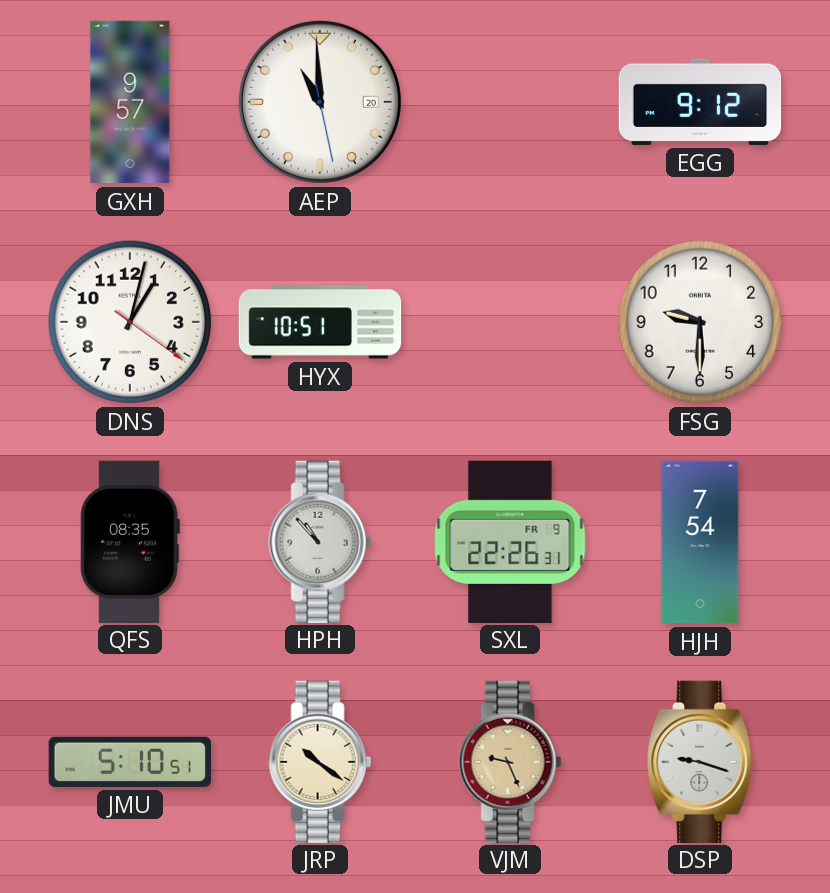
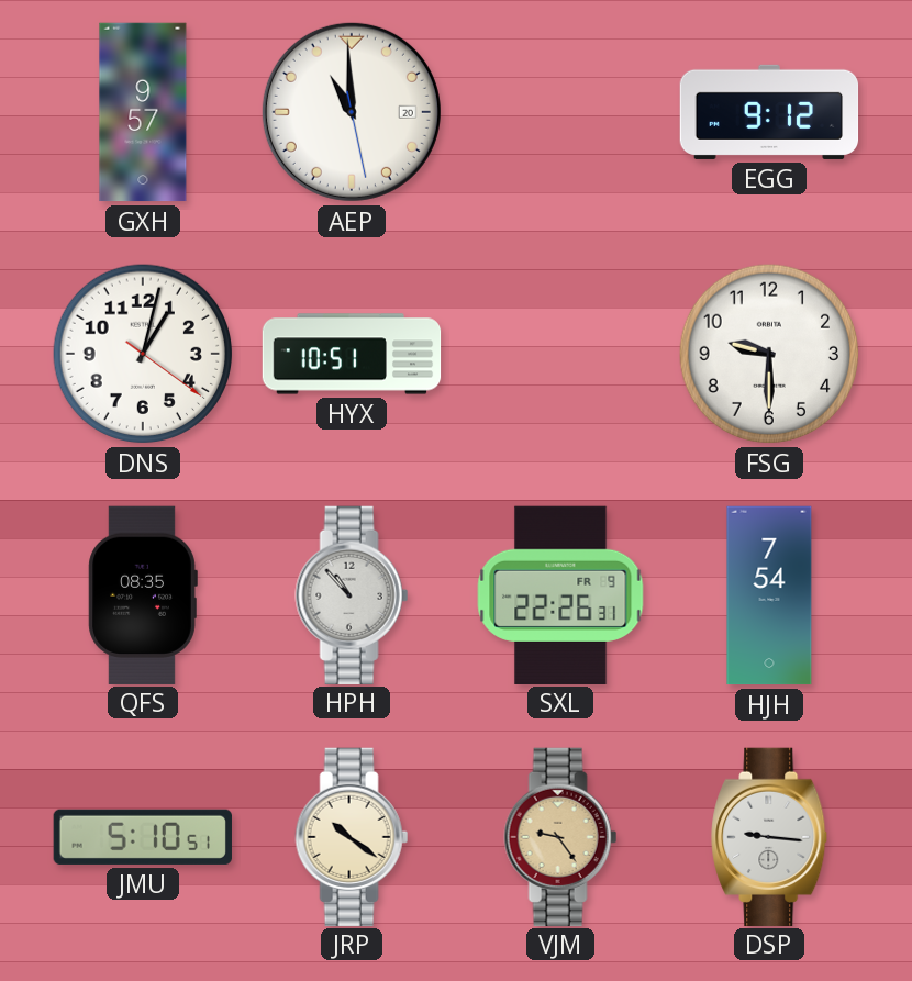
VJM: 9:26 -> 9:24
DSP: 9:18 -> 9:16
